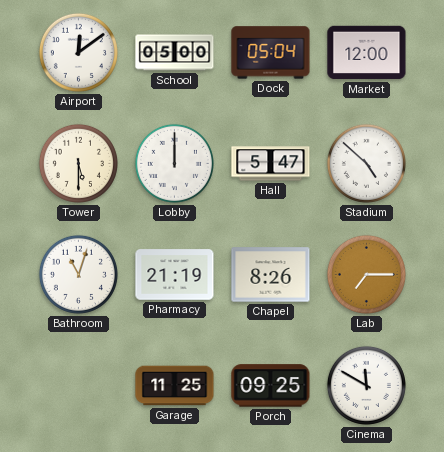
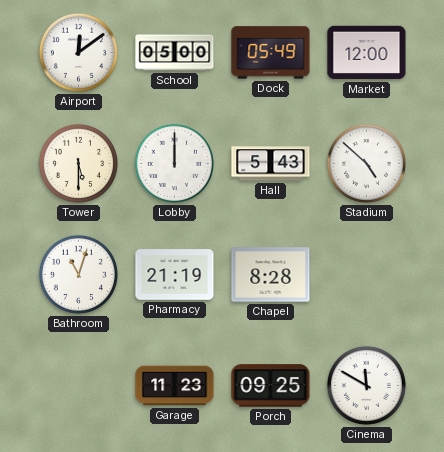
Dock: 05:04 -> 05:49
Hall: 5:47 -> 5:43
Chapel: 8:26 -> 8:28
Lab: 7:15 -> none
Garage: 11:25 -> 11:23
